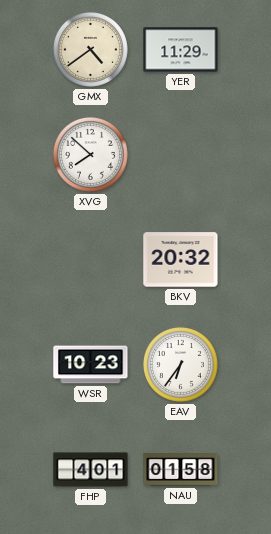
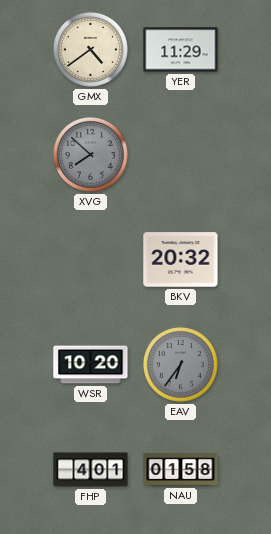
XVG dial: white -> grey
WSR: 10:23 -> 10:20
EAV dial: white -> grey
